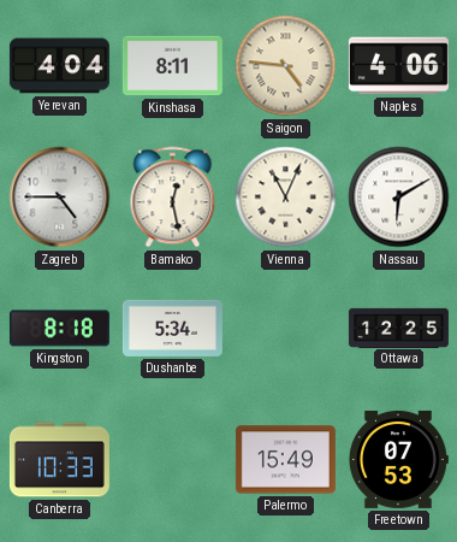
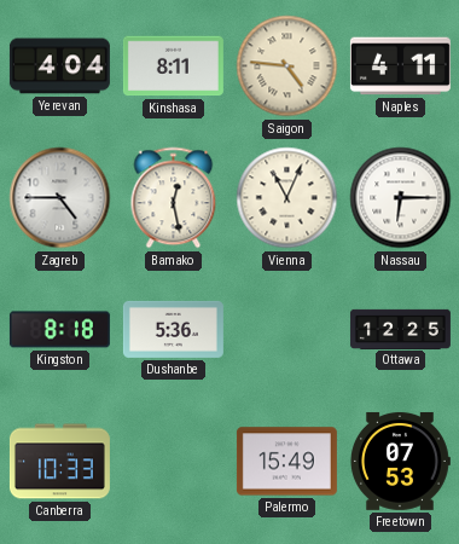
Naples: 4:06 -> 4:11
Nassau: 6:10 -> 6:15
Dushanbe: 5:34 -> 5:36
